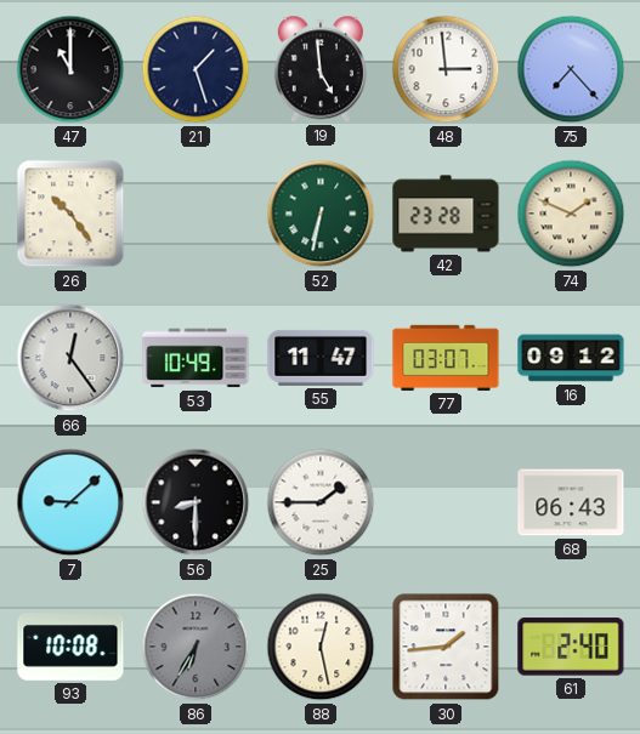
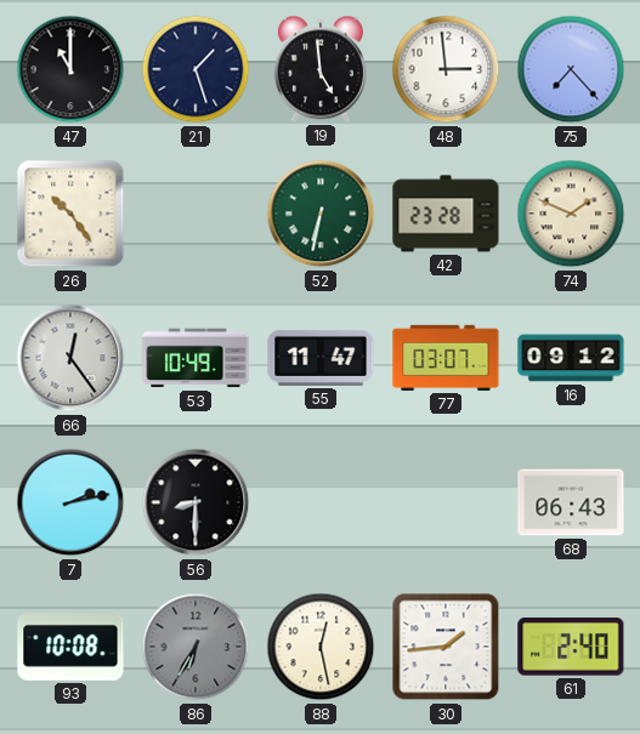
7: 9:08 -> 2:13
25: 1:45 -> none
